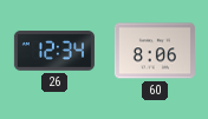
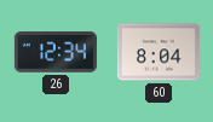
60: 8:06 -> 8:04
